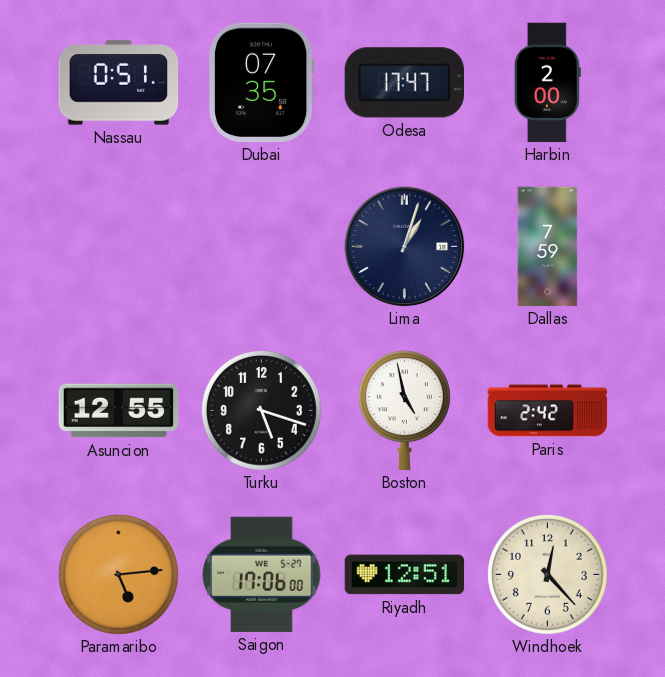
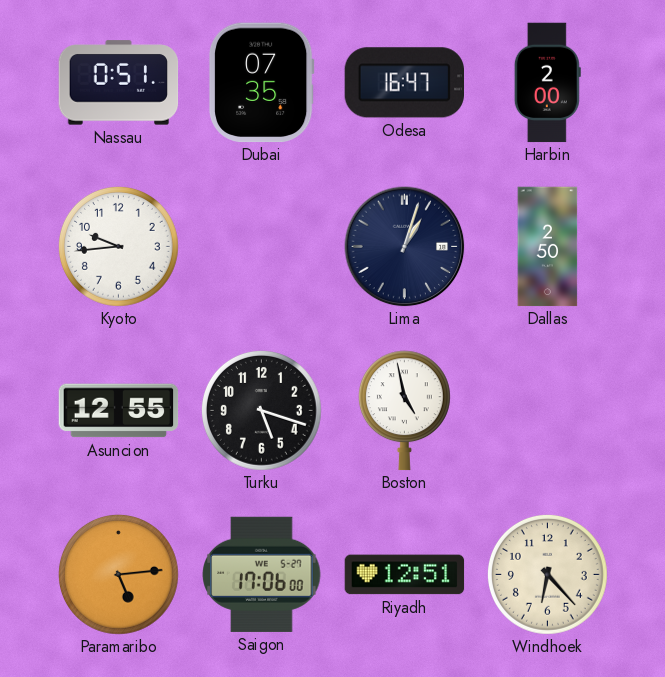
Odesa: 17:47 -> 16:47
Kyoto: none -> 9:44
Dallas: 7:59 -> 2:50
Paris: 2:42 -> none
Windhoek: 12:23 -> 6:23
